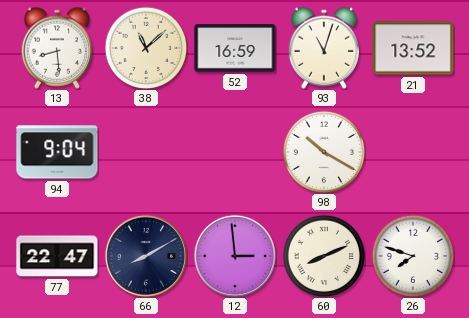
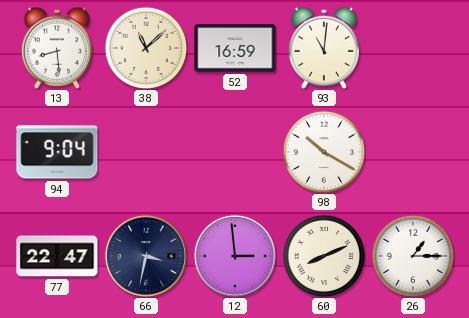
93: 11:03 -> 11:01
21: 13:52 -> none
66: 8:10 -> 3:32
26: 7:48 -> 1:15
